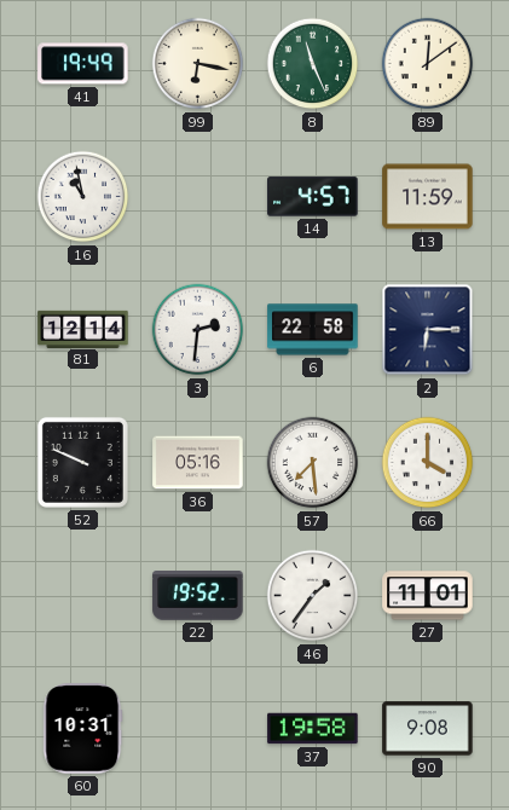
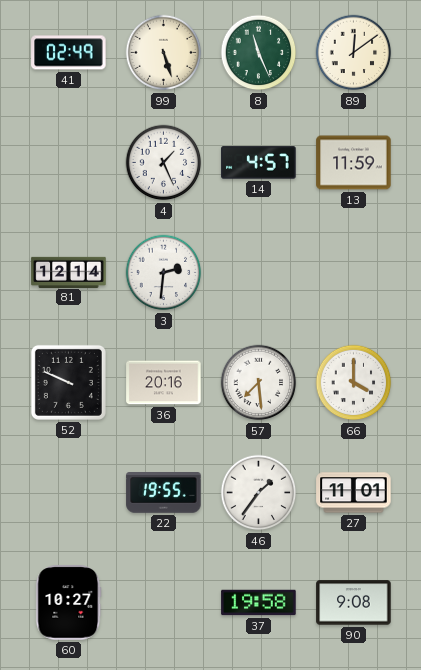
41: 19:49 -> 02:49
99: 6:17 -> 5:27
16: 10:58 -> none
4: none -> 1:26
6: 22:58 -> none
2: 6:15 -> none
36: 05:16 -> 20:16
22: 19:52 -> 19:55
60: 10:31 -> 10:27
